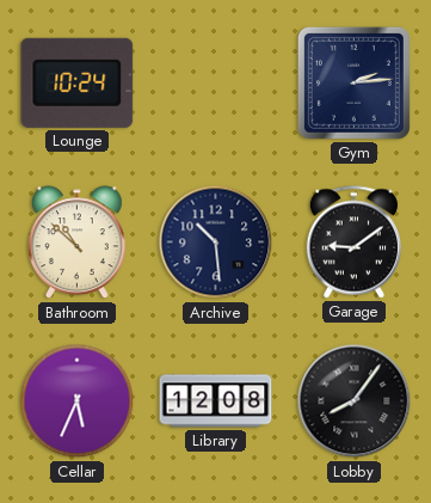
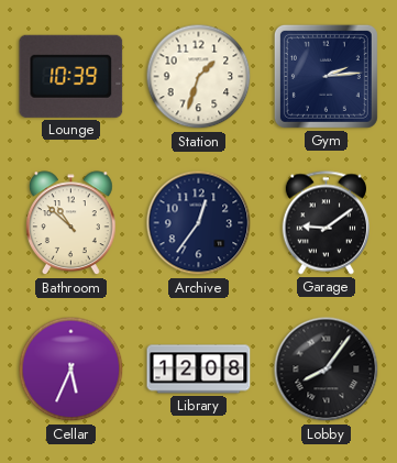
Lounge: 10:24 -> 10:39
Station: none -> 1:33
Archive: 10:29 -> 12:36
